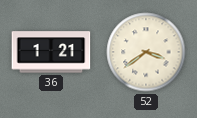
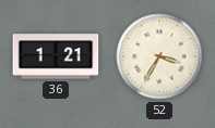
52: 3:39 -> 3:35
